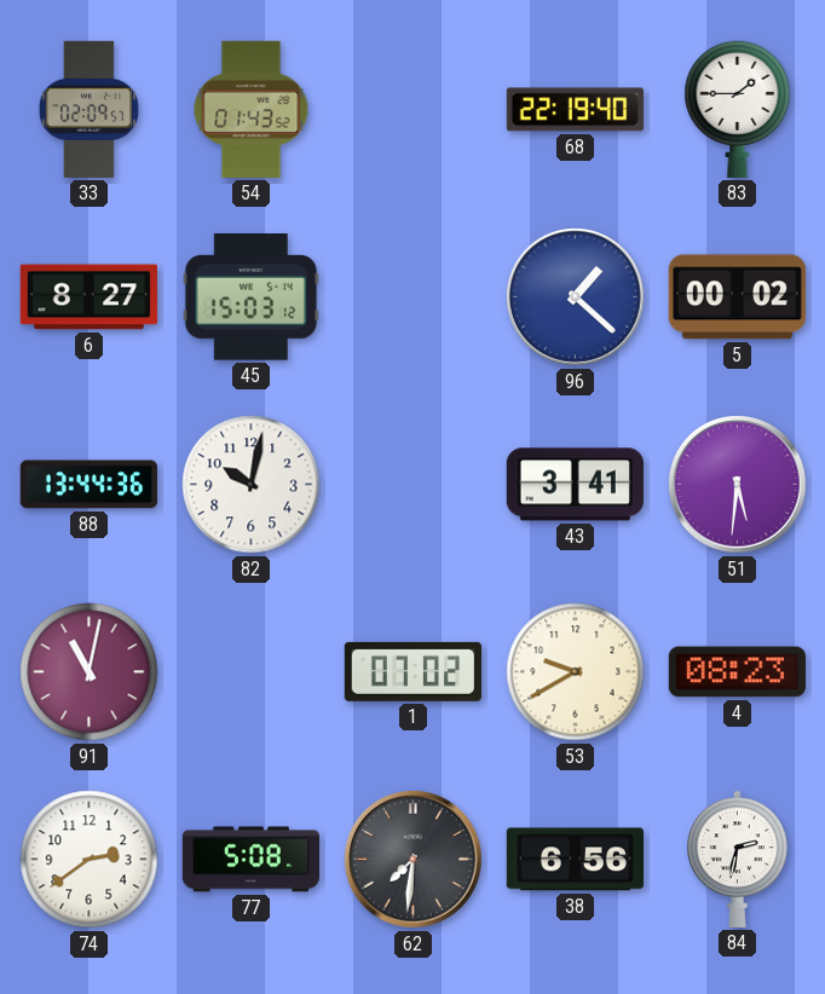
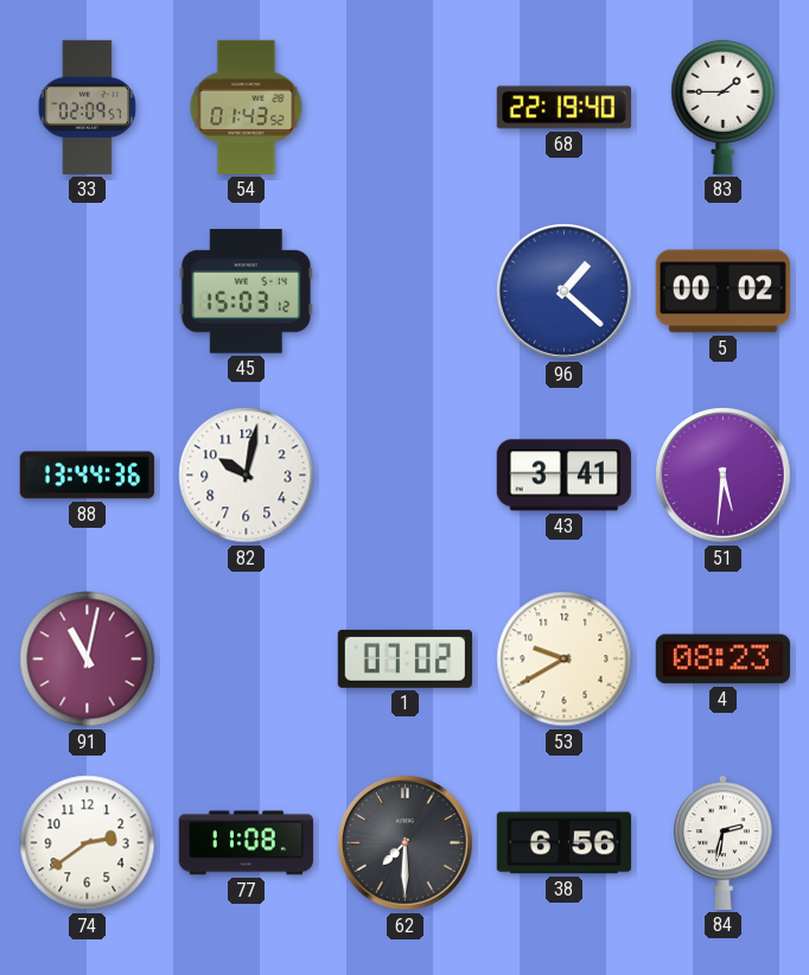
6: 8:27 -> none
77: 5:08 -> 11:08
62: 7:31 -> 7:30
